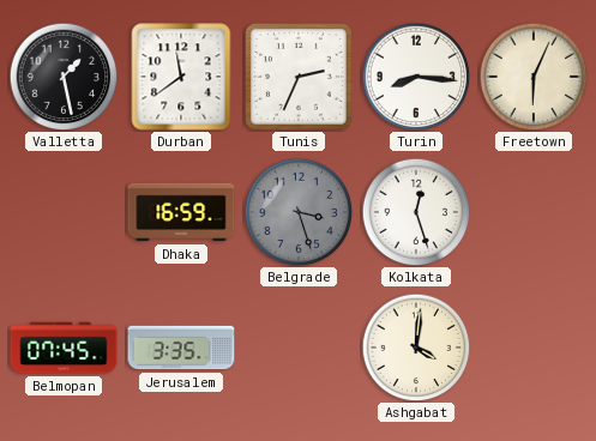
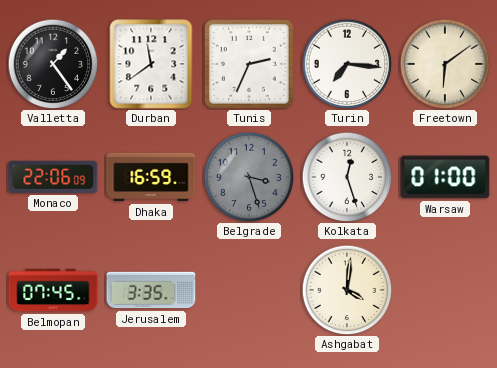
Valletta: 1:28 -> 1:24
Turin: 8:16 -> 7:16
Freetown: 6:04 -> 6:09
Monaco: none -> 22:06
Warsaw: none -> 01:00
